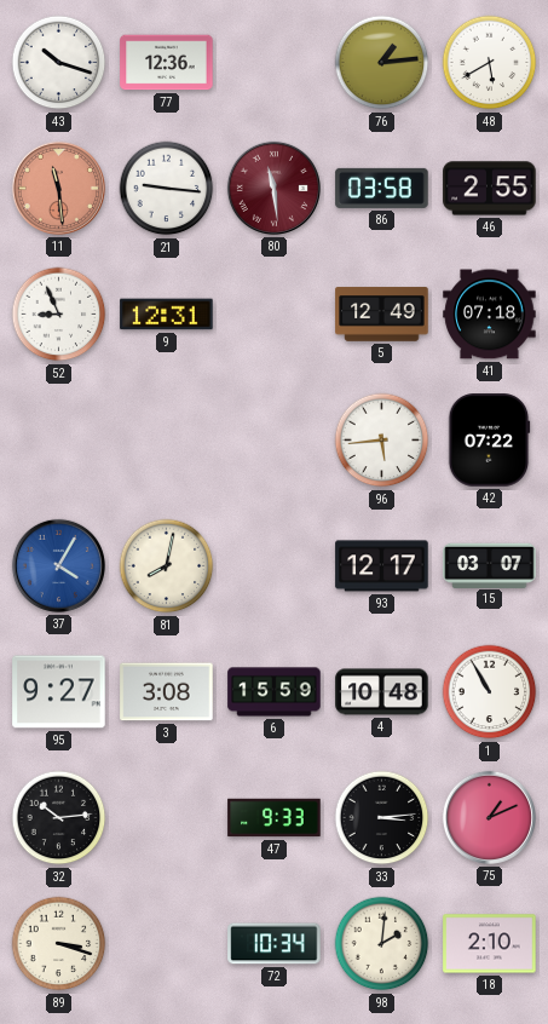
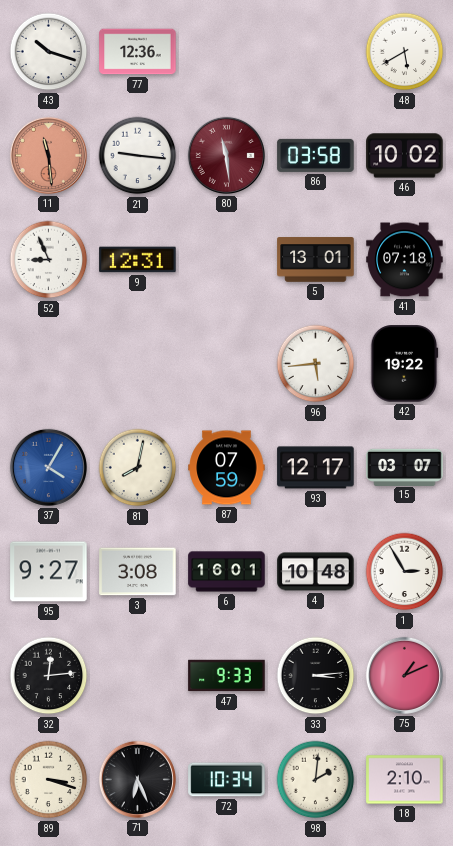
76: 1:14 -> none
46: 2:55 -> 10:02
5: 12:49 -> 13:01
42: 07:22 -> 19:22
87: none -> 07:59
6: 15:59 -> 16:01
1: 10:55 -> 2:55
32: 10:14 -> 12:14
71: none -> 6:26
